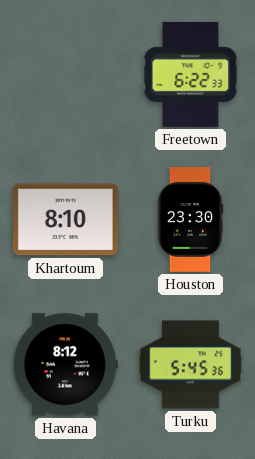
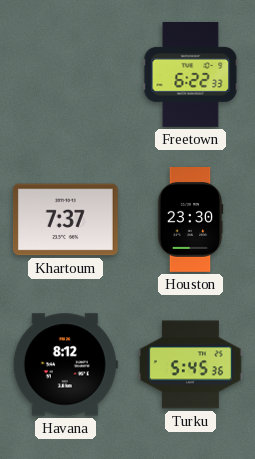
Khartoum: 8:10 -> 7:37
